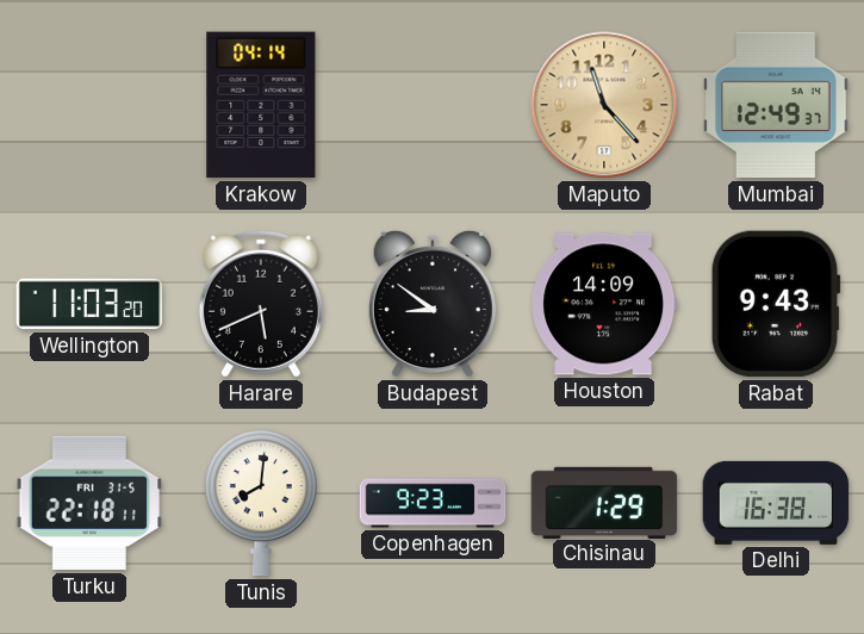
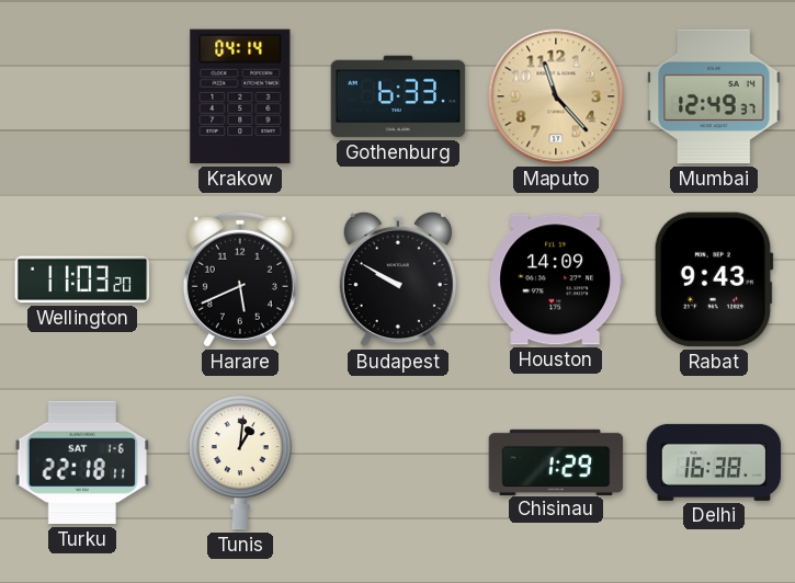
Gothenburg: none -> 6:33
Budapest: 8:51 -> 9:50
Turku date: FRI 31-5 -> SAT 1-6
Tunis: 8:01 -> 1:01
Copenhagen: 9:23 -> none
